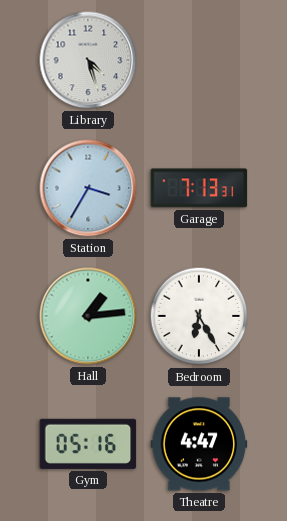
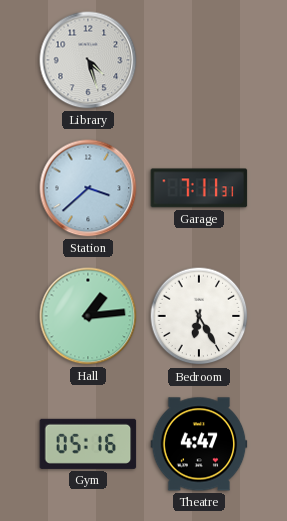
Station: 3:35 -> 3:38
Garage: 7:13 -> 7:11
